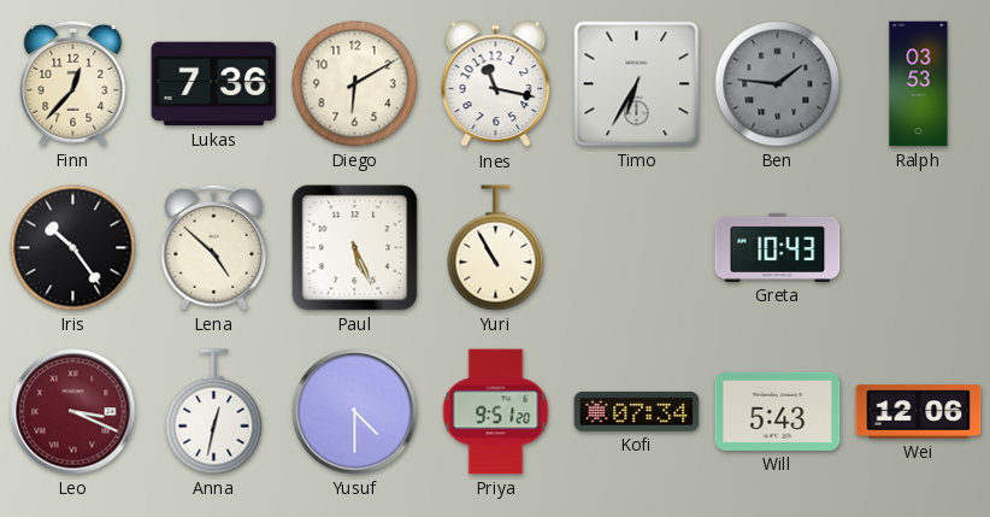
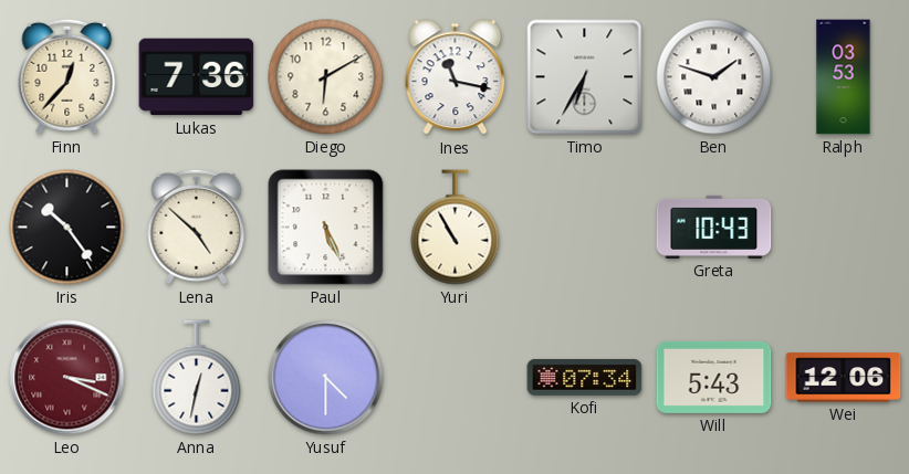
Ben: 1:46 -> 1:48
Ben dial: grey -> white
Priya: 9:51 -> none
